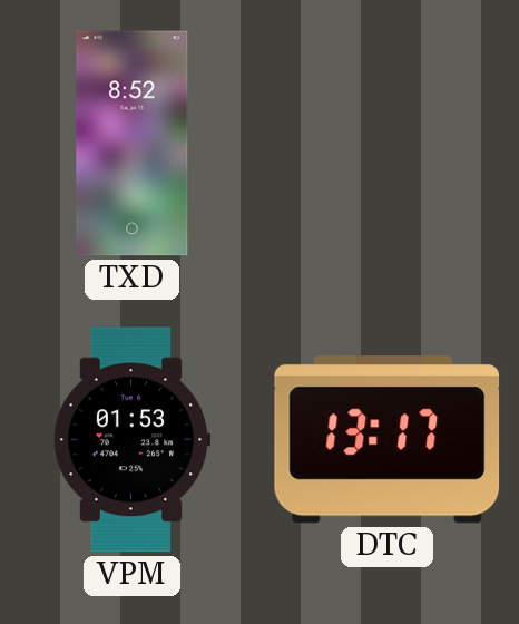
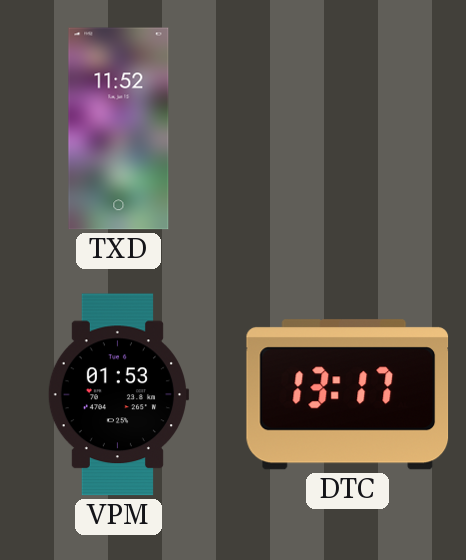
TXD: 8:52 -> 11:52
